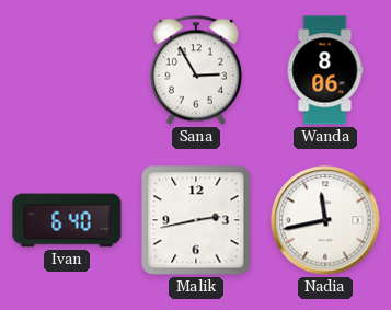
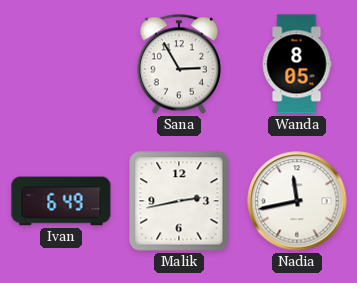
Wanda: 8:06 -> 8:05
Ivan: 6:40 -> 6:49
